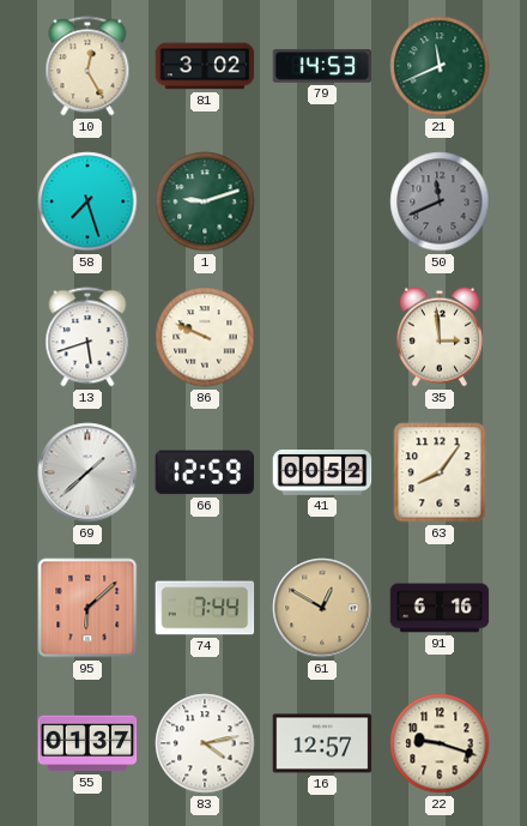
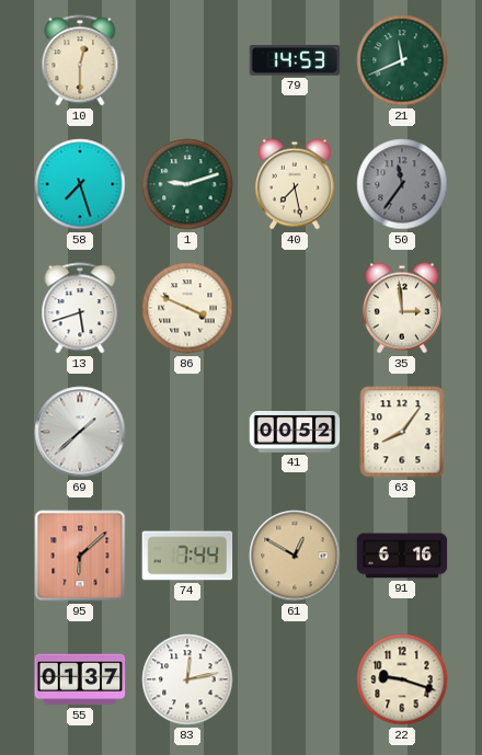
10: 12:25 -> 12:30
81: 3:02 -> none
40: none -> 7:28
50: 11:41 -> 11:36
86: 9:49 -> 3:49
66: 12:59 -> none
83: 4:13 -> 12:13
16: 12:57 -> none
